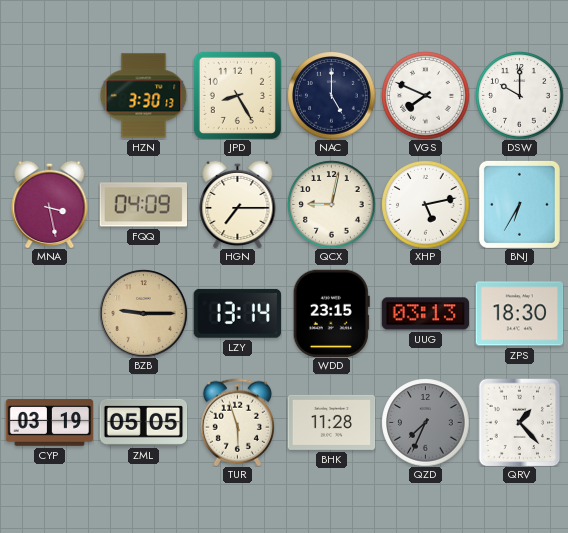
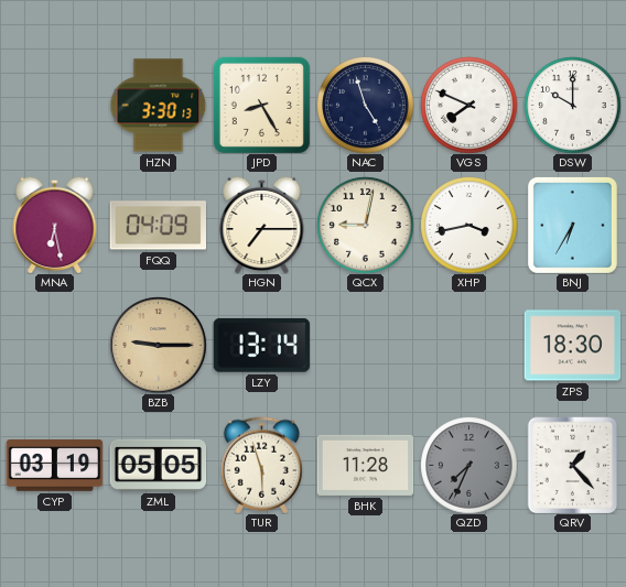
NAC: 5:00 -> 4:57
MNA: 3:28 -> 6:28
XHP: 5:13 -> 3:43
WDD: 23:15 -> none
UUG: 03:13 -> none
